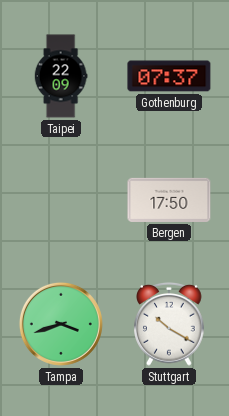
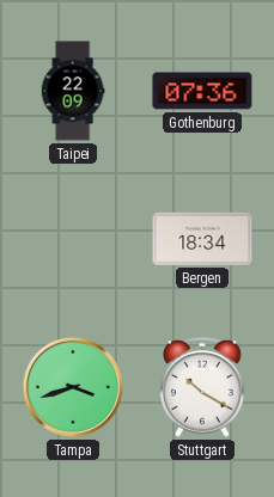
Gothenburg: 07:37 -> 07:36
Bergen: 17:50 -> 18:34
